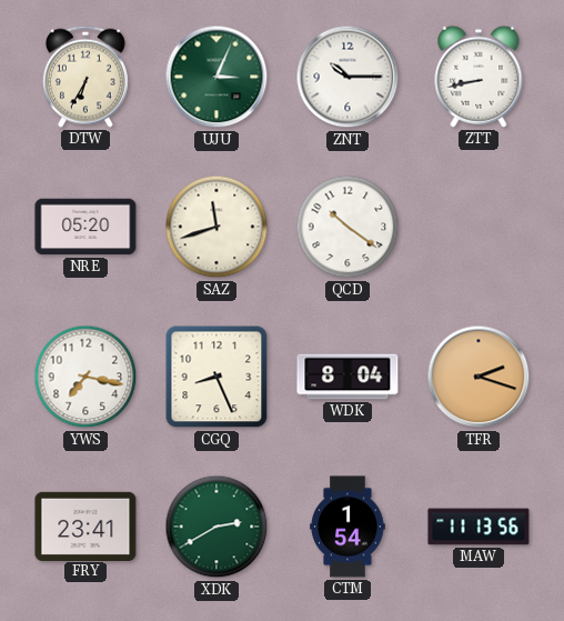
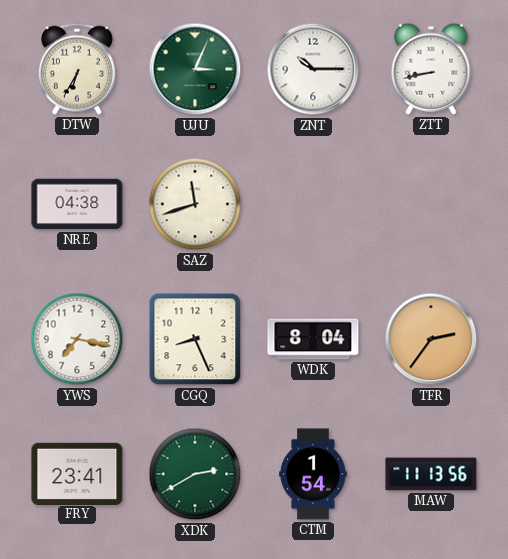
NRE: 05:20 -> 04:38
QCD: 10:21 -> none
TFR: 2:18 -> 2:36
